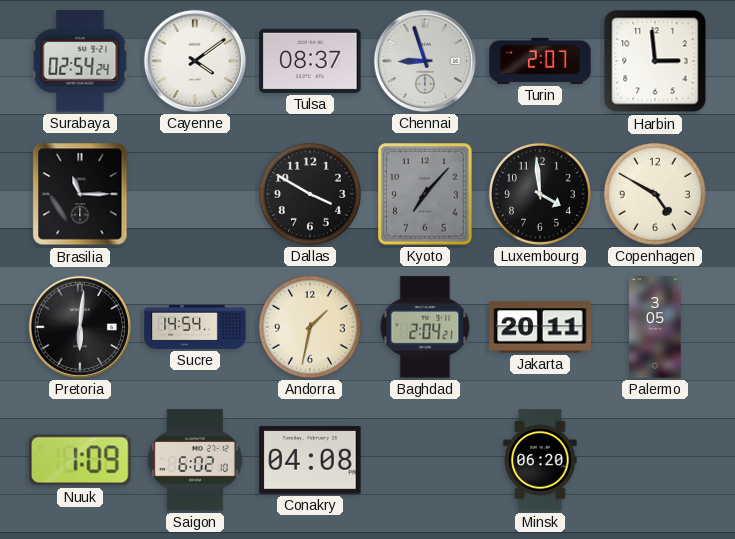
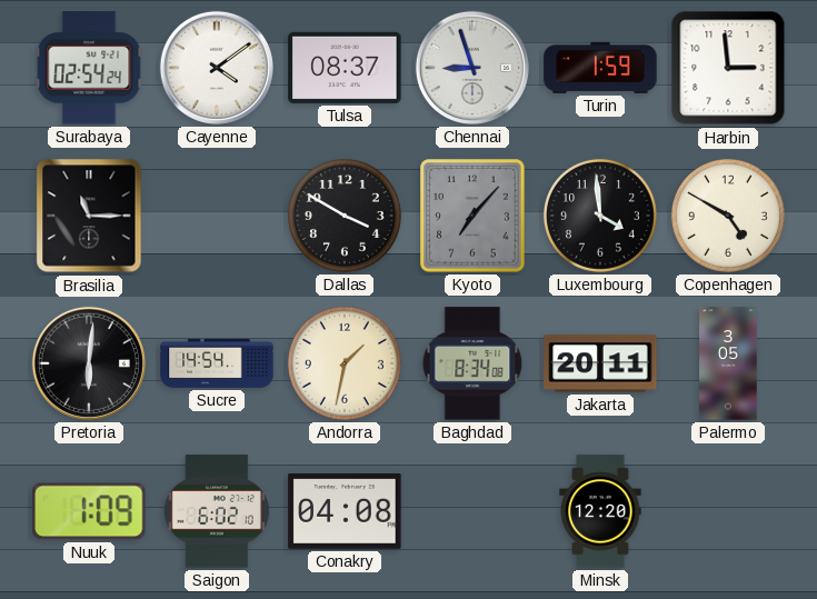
Turin: 2:07 -> 1:59
Baghdad: 2:04 -> 8:34
Minsk: 06:20 -> 12:20
